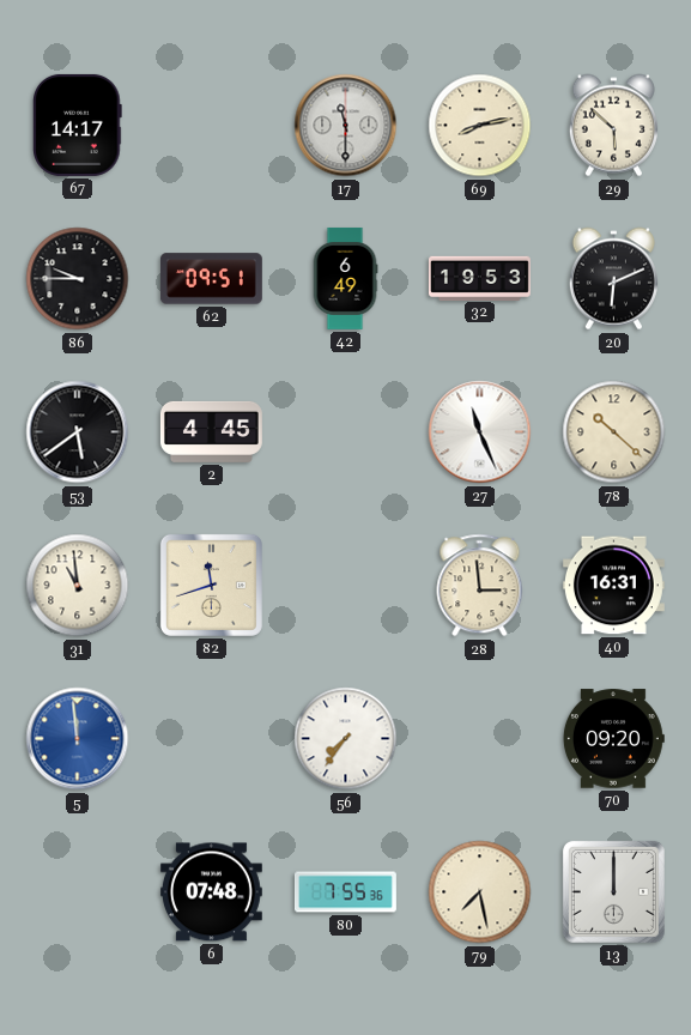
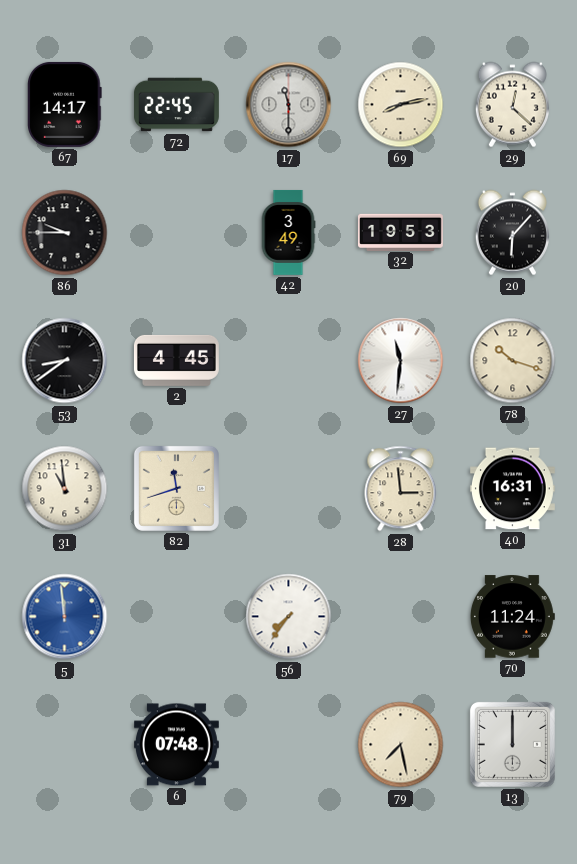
72: none -> 22:45
29: 5:52 -> 12:22
62: 09:51 -> none
42: 6:49 -> 3:49
20: 6:11 -> 6:07
53: 5:39 -> 8:39
27: 11:26 -> 11:31
78: 10:22 -> 10:18
70: 09:20 -> 11:24
80: 7:55 -> none
